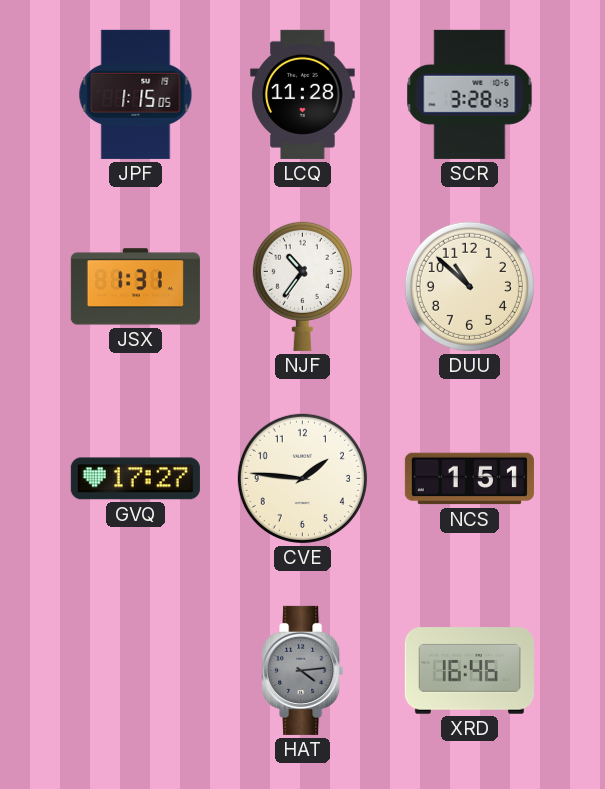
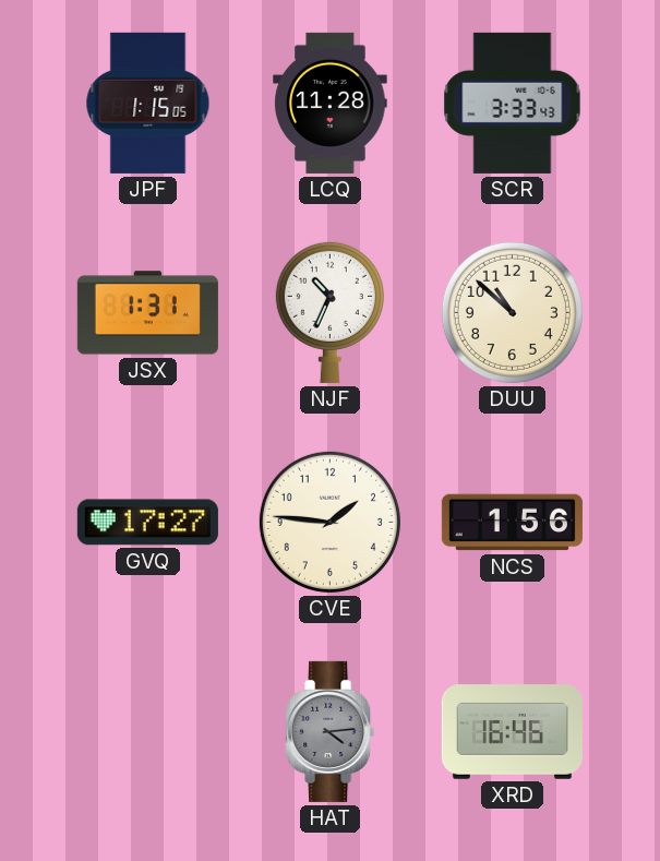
SCR: 3:28 -> 3:33
NJF: 10:36 -> 10:34
NCS: 1:51 -> 1:56
